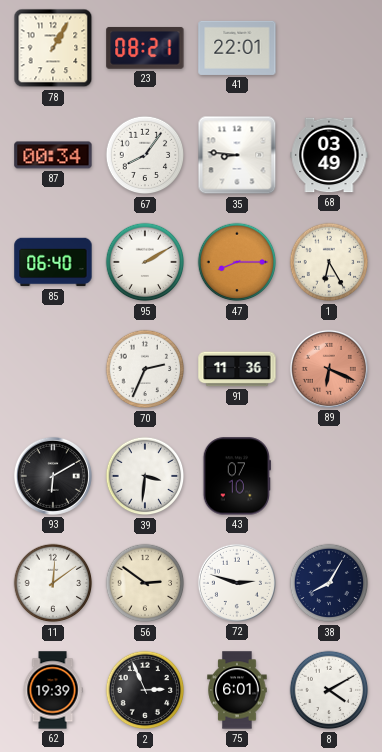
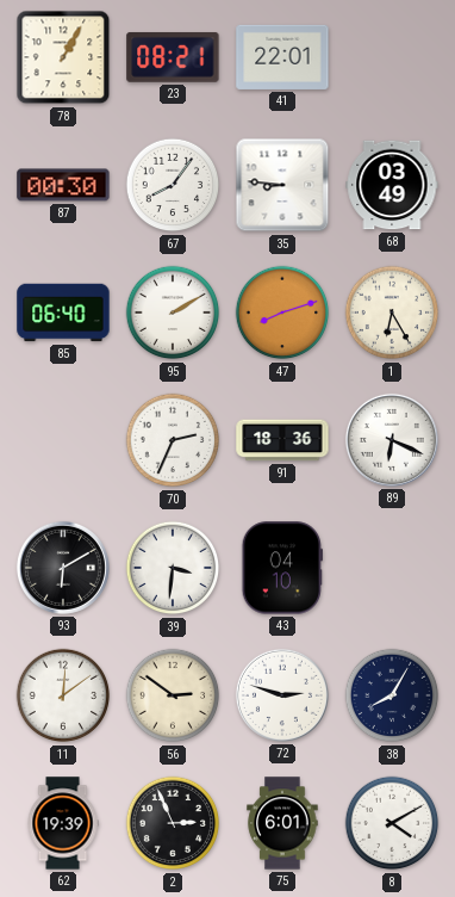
87: 00:34 -> 00:30
47: 8:15 -> 8:12
91: 11:36 -> 18:36
89 dial: salmon -> white
43: 07:10 -> 04:10
